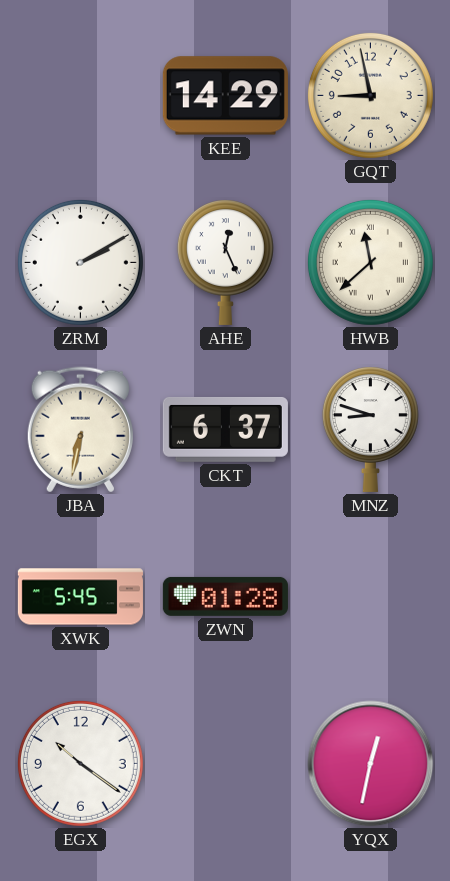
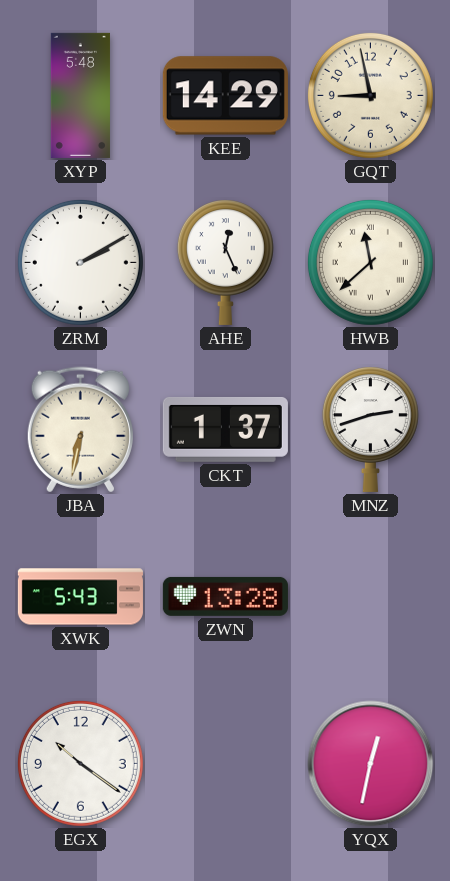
XYP: none -> 5:48
CKT: 6:37 -> 1:37
MNZ: 8:48 -> 2:42
XWK: 5:45 -> 5:43
ZWN: 01:28 -> 13:28
